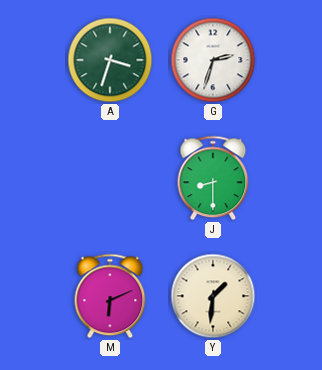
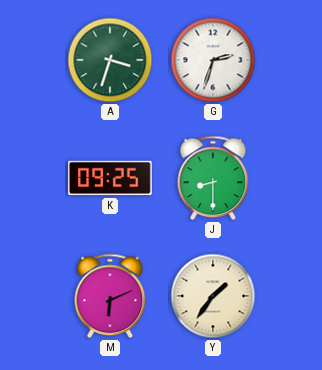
K: none -> 09:25
Y: 1:31 -> 1:36
